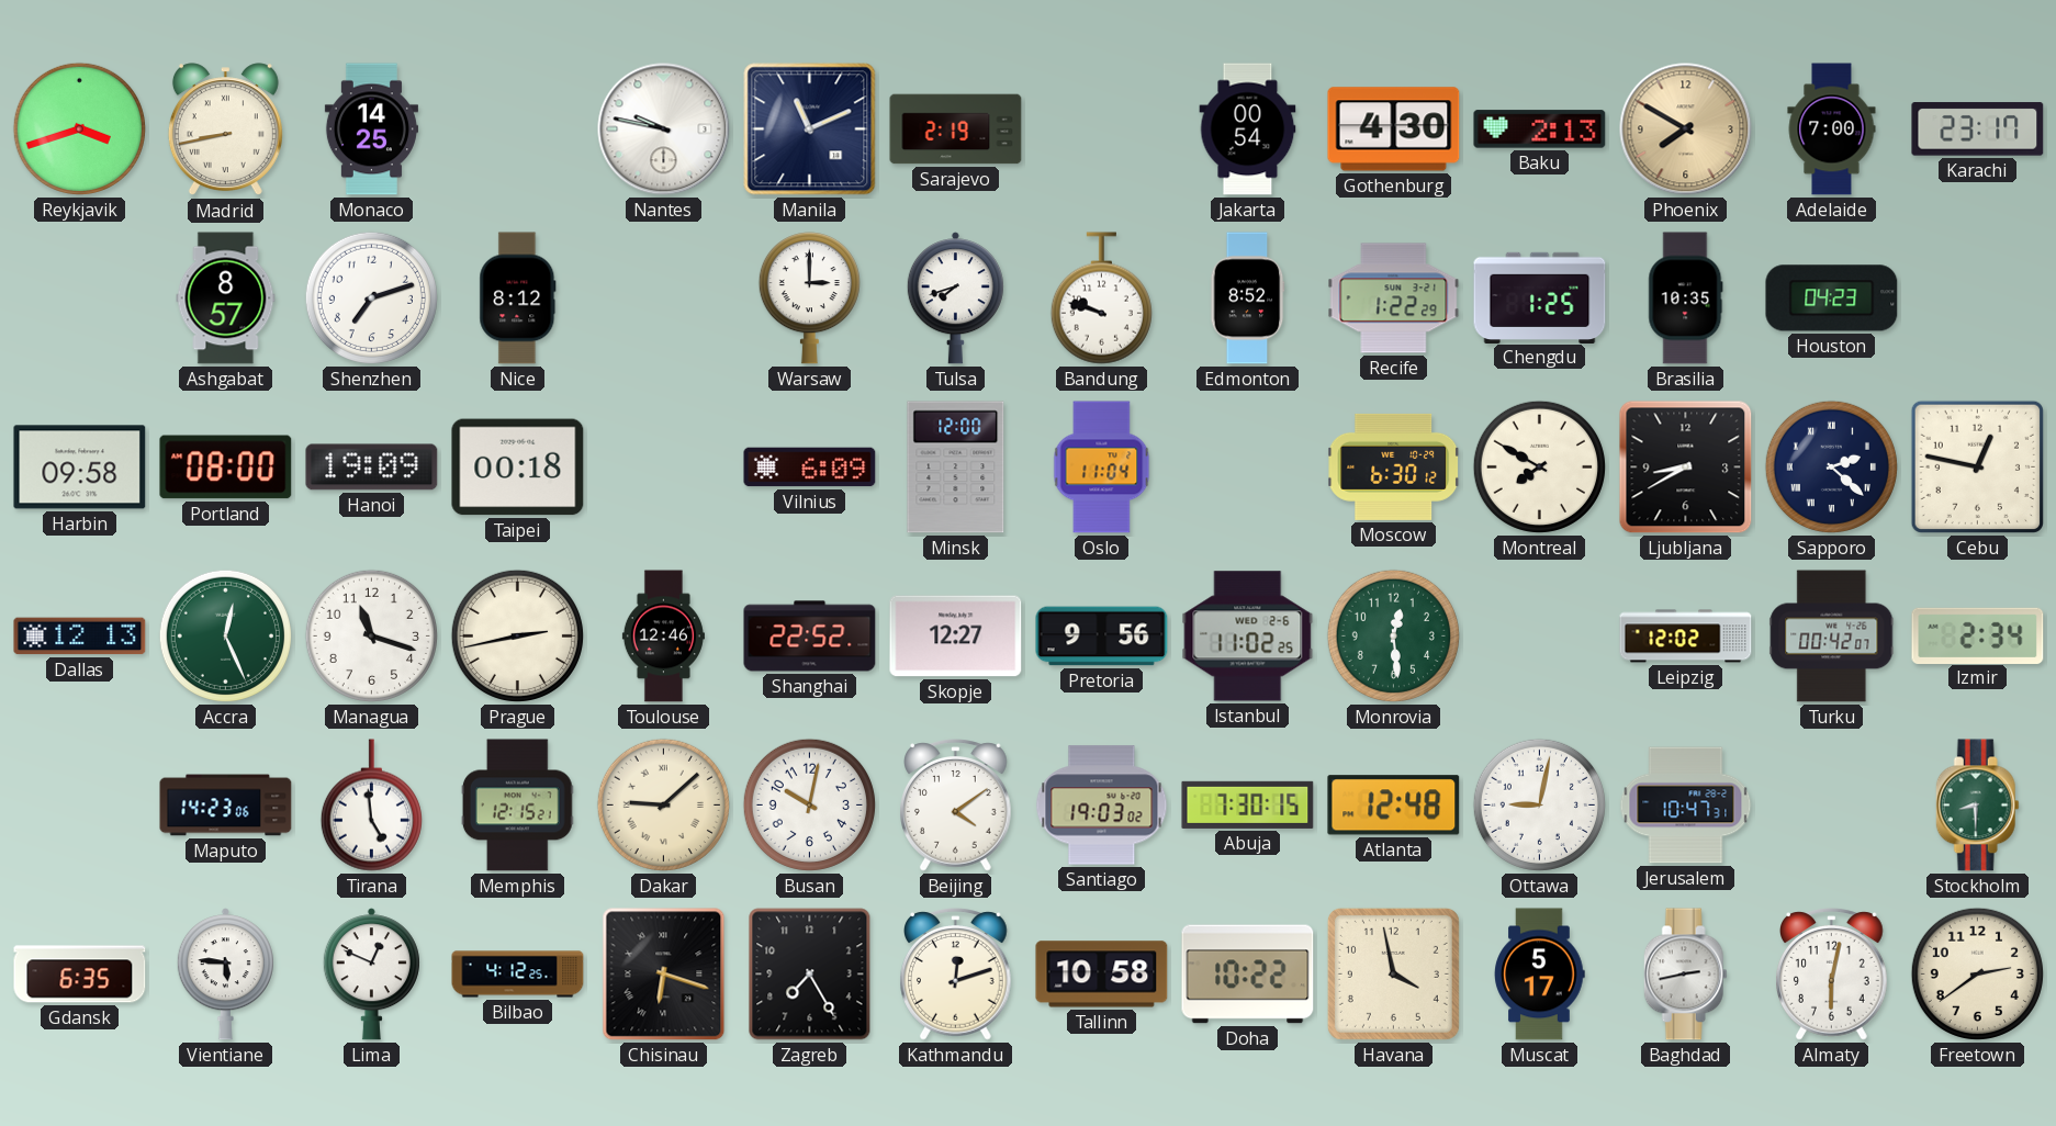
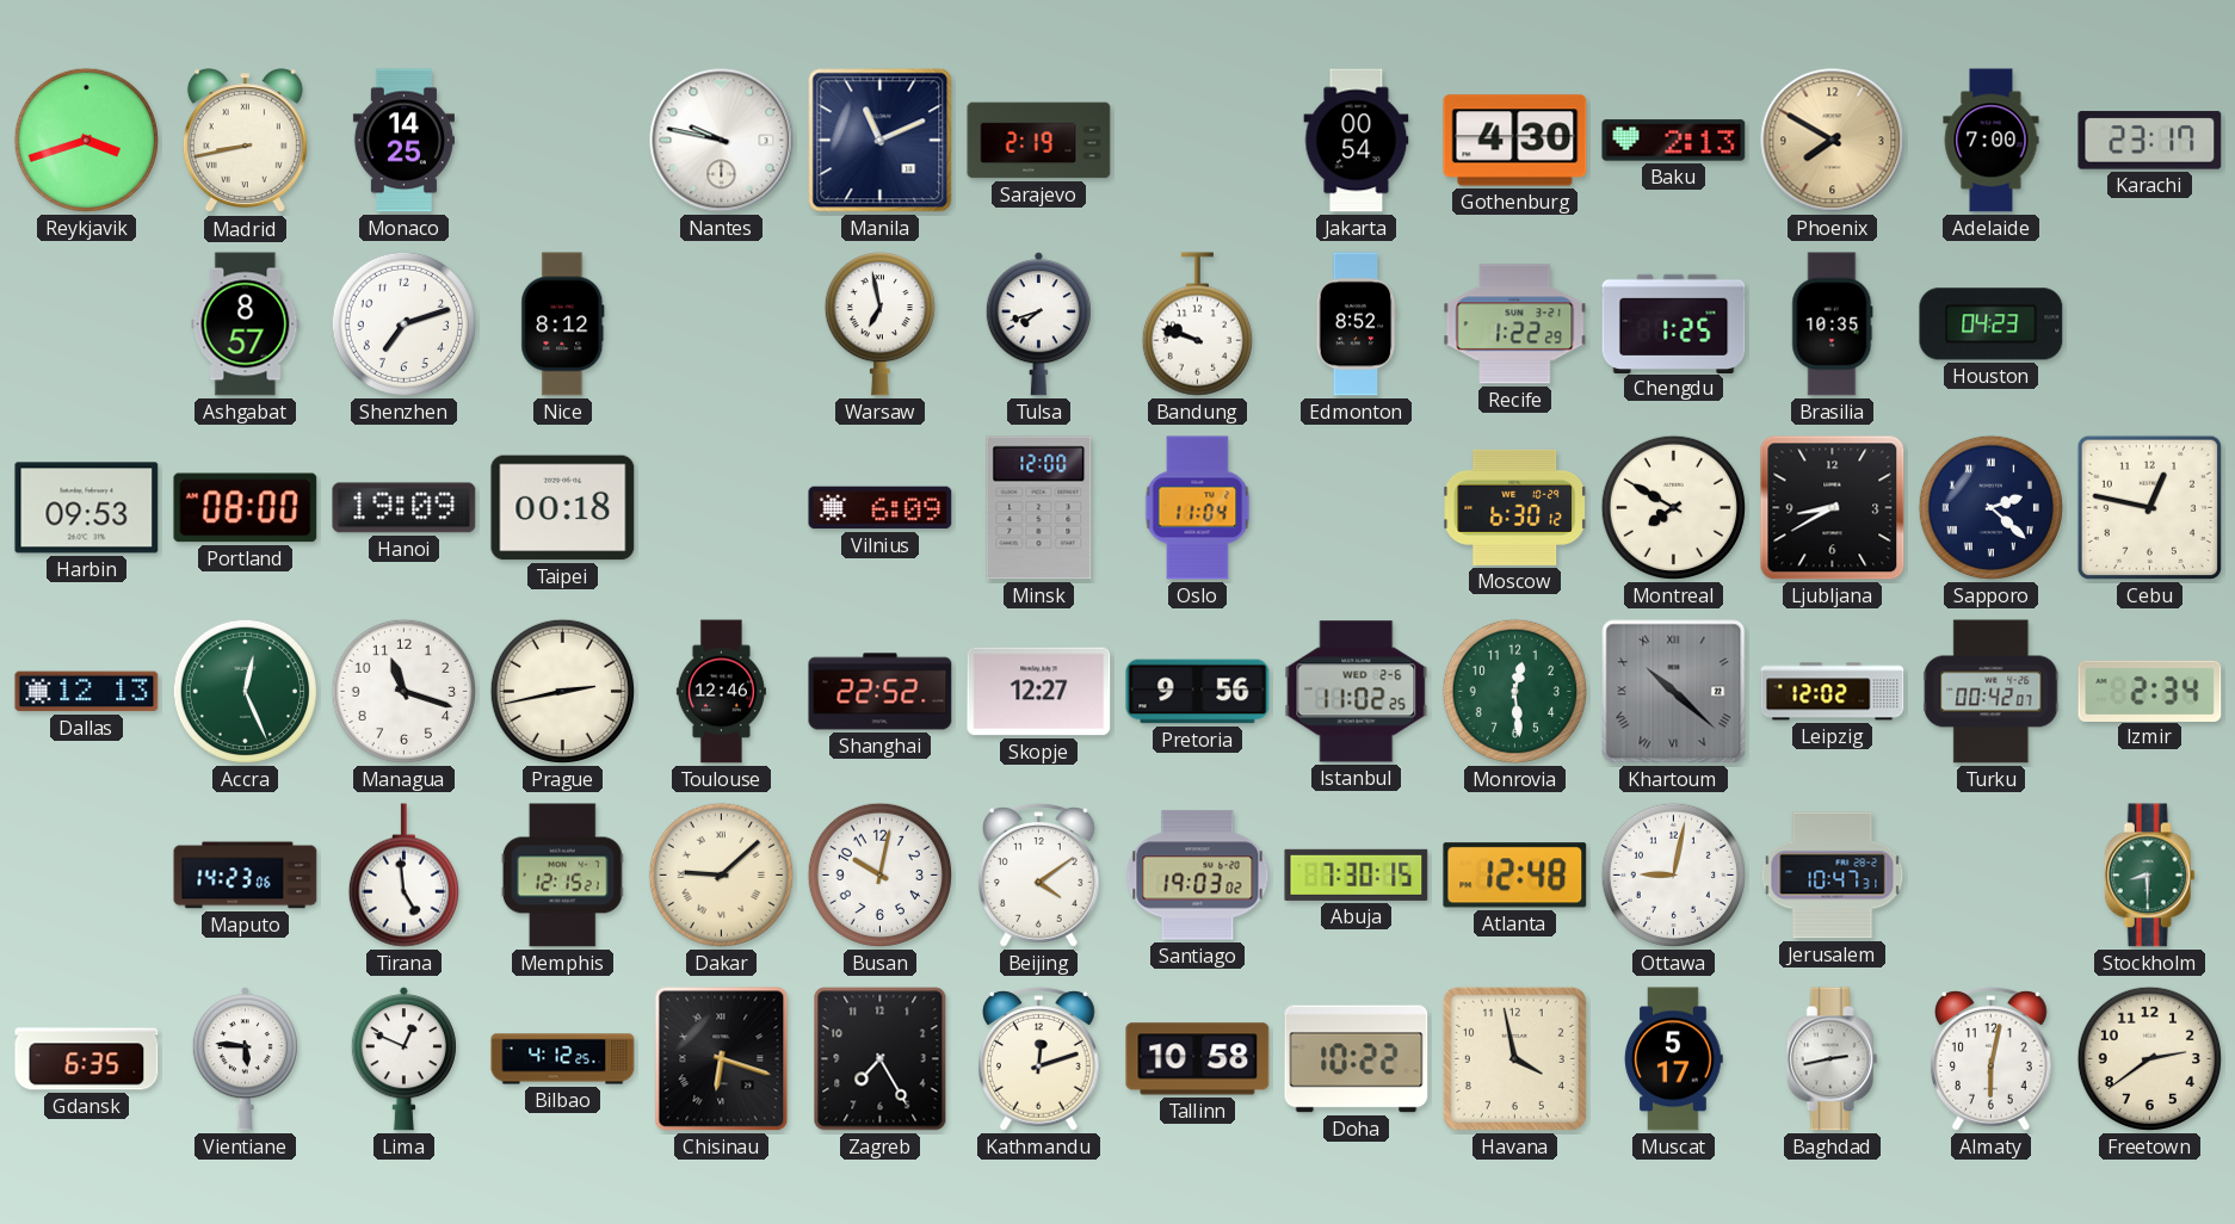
Warsaw: 3:00 -> 6:58
Harbin: 09:58 -> 09:53
Khartoum: none -> 10:22
